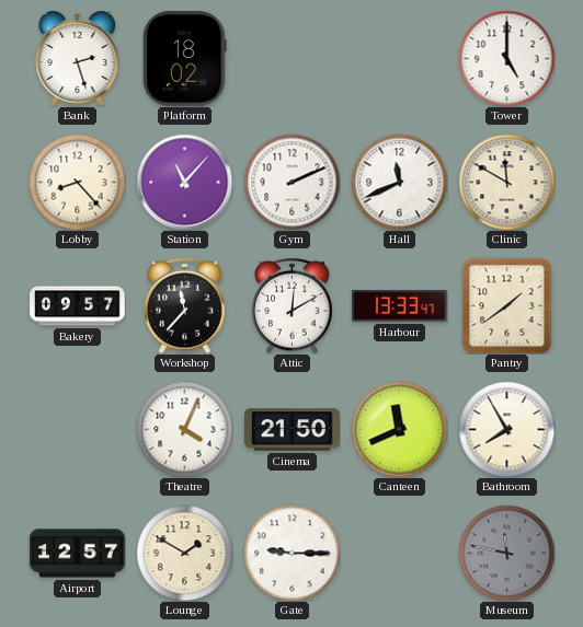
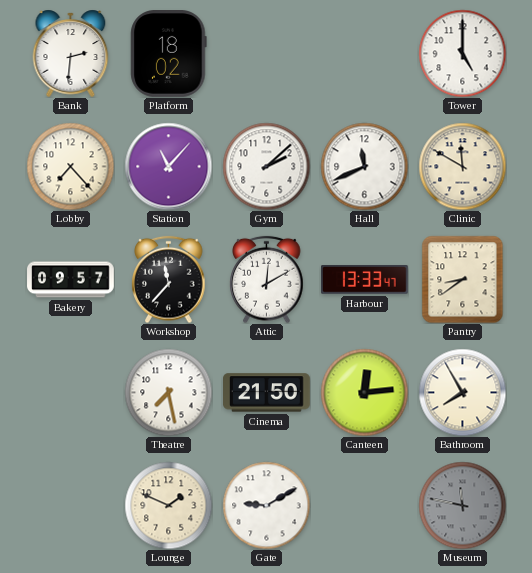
Bank: 2:27 -> 2:31
Lobby: 8:23 -> 7:23
Gym: 2:11 -> 2:08
Pantry: 1:39 -> 8:39
Theatre: 4:04 -> 7:28
Canteen: 11:41 -> 12:14
Airport: 12:57 -> none
Lounge: 1:50 -> 1:49
Gate: 9:15 -> 9:10
